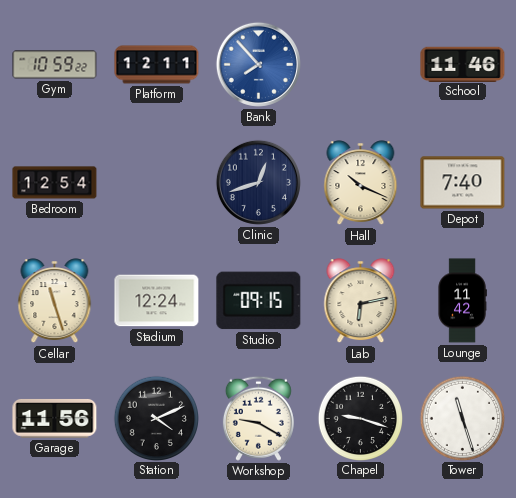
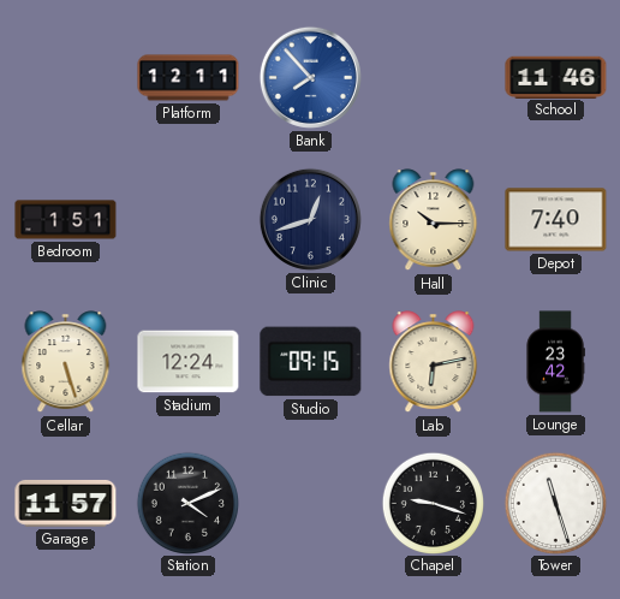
Gym: 10:59 -> none
Bedroom: 12:54 -> 1:51
Hall: 10:19 -> 10:15
Cellar: 11:27 -> 5:27
Lounge: 11:42 -> 23:42
Garage: 11:56 -> 11:57
Workshop: 9:20 -> none
